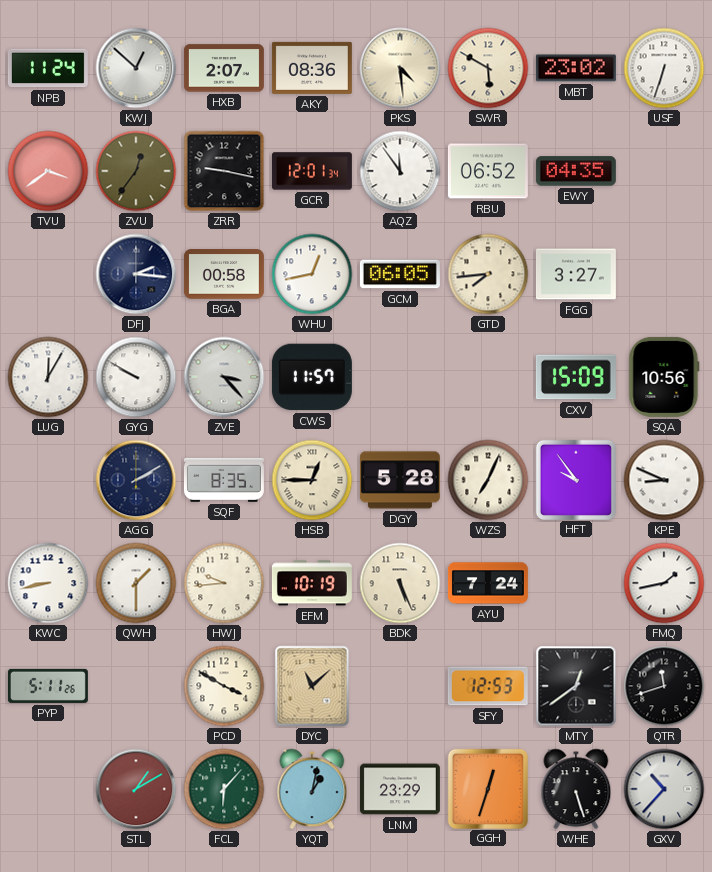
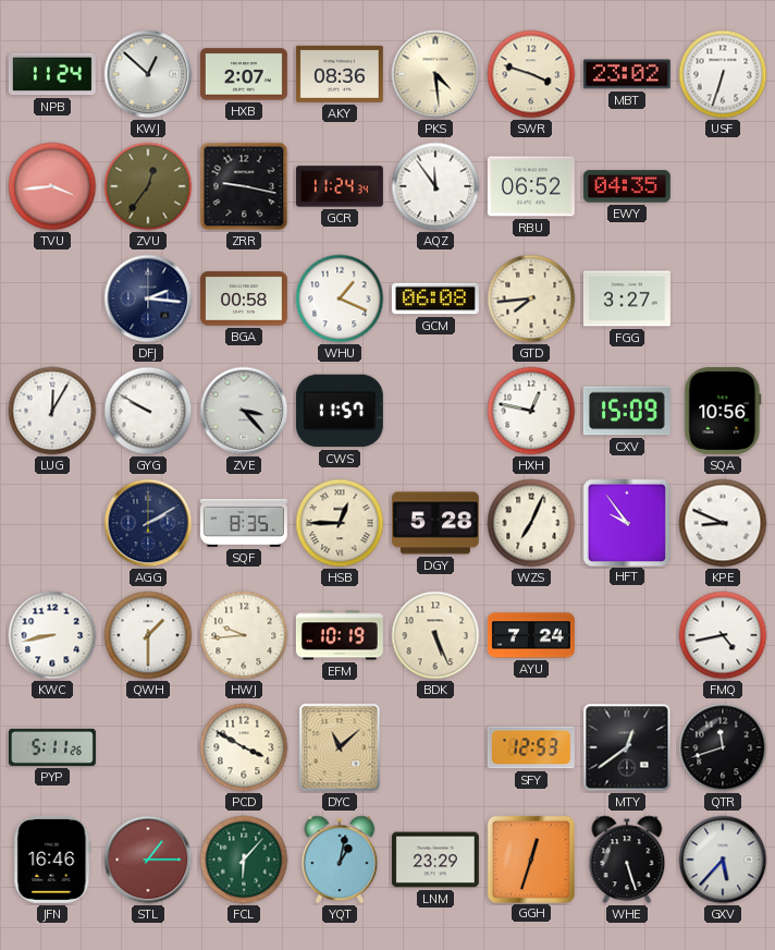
SWR: 5:50 -> 3:48
TVU: 3:39 -> 3:44
GCR: 12:01 -> 11:24
WHU: 12:43 -> 1:19
GCM: 06:05 -> 06:08
HXH: none -> 12:47
FMQ: 1:43 -> 4:43
JFN: none -> 16:46
STL: 1:10 -> 1:15
GXV: 10:37 -> 5:37
